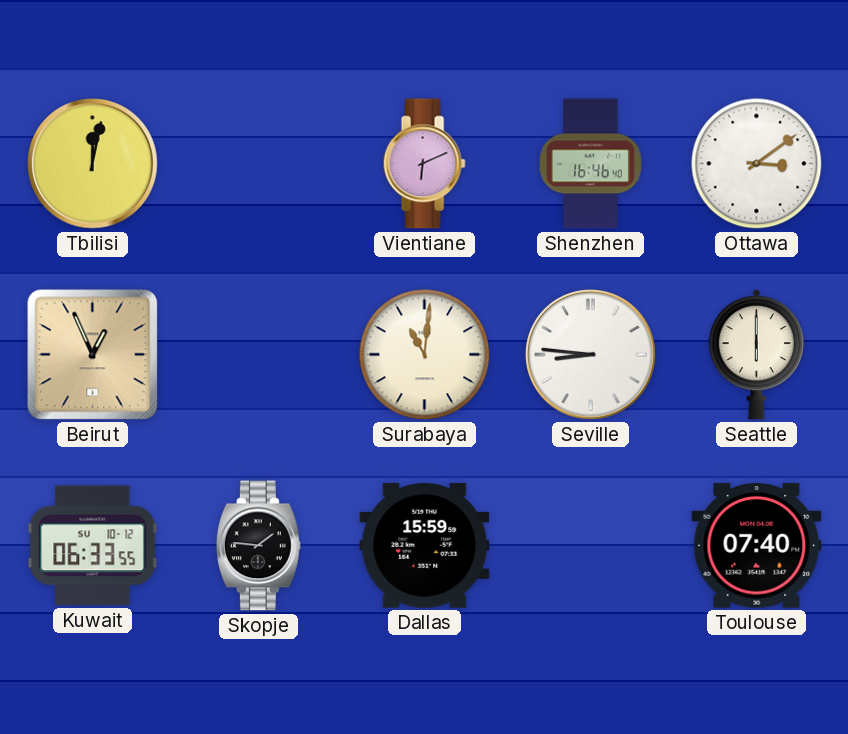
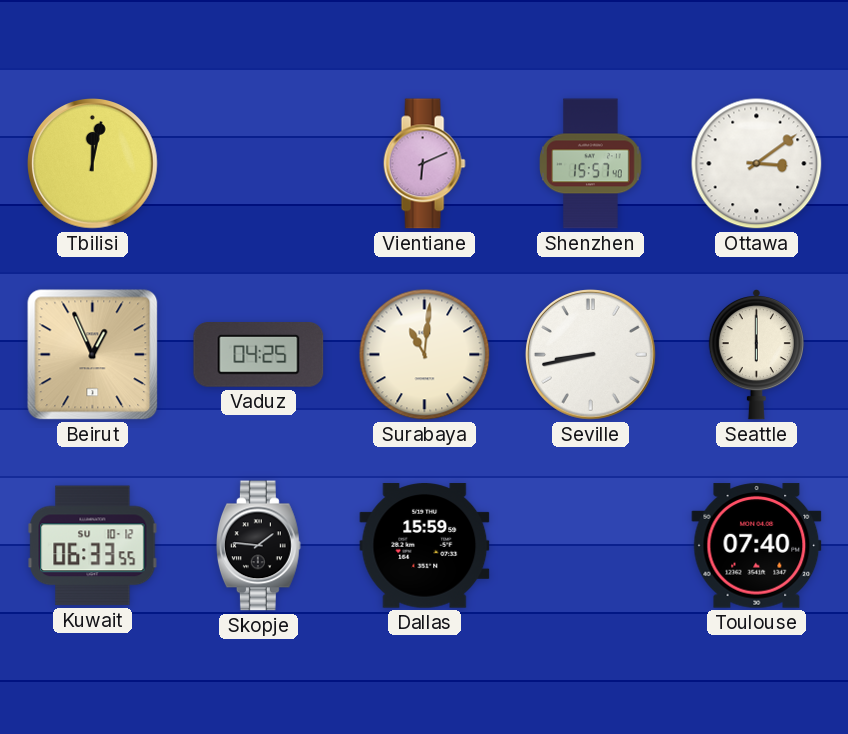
Shenzhen: 16:46 -> 15:57
Vaduz: none -> 04:25
Seville: 8:46 -> 8:43
